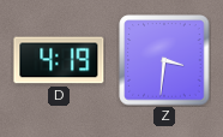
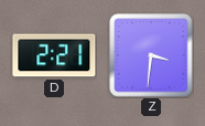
D: 4:19 -> 2:21
